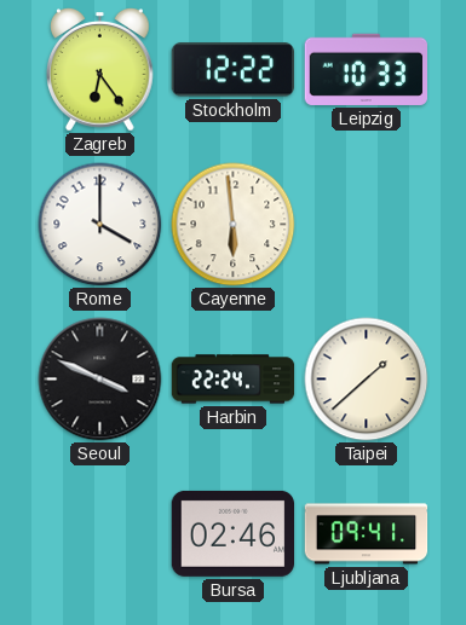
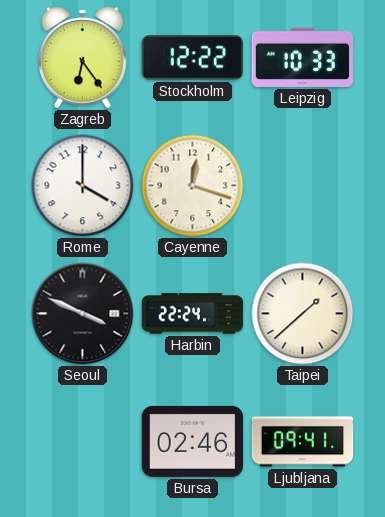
Cayenne: 5:59 -> 12:18
